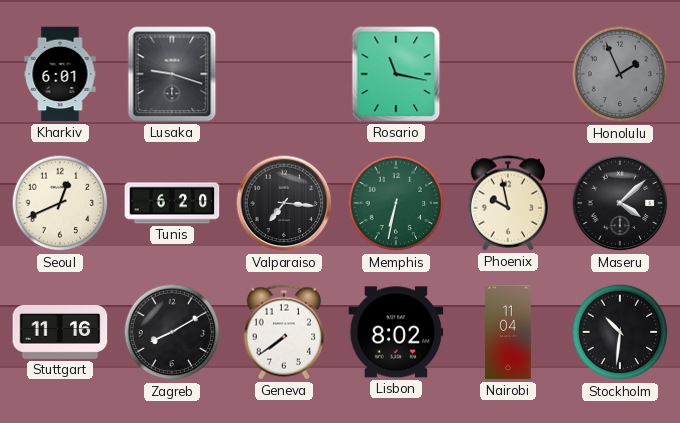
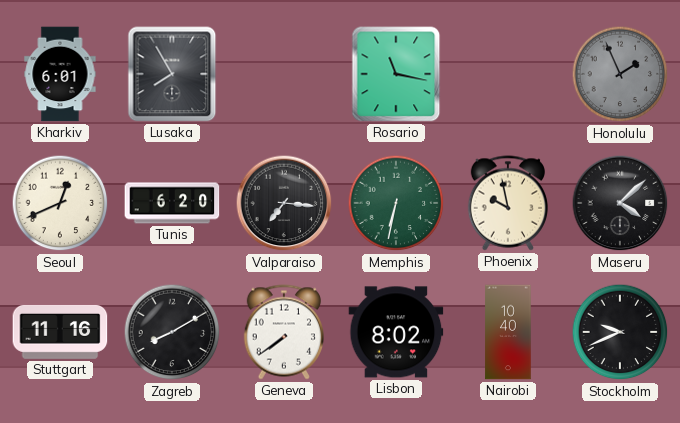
Lusaka: 9:18 -> 7:55
Nairobi: 11:04 -> 10:40
Stockholm: 10:31 -> 9:41
